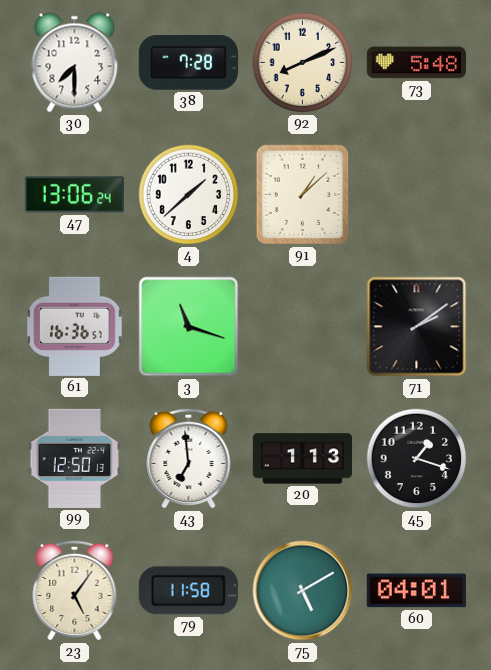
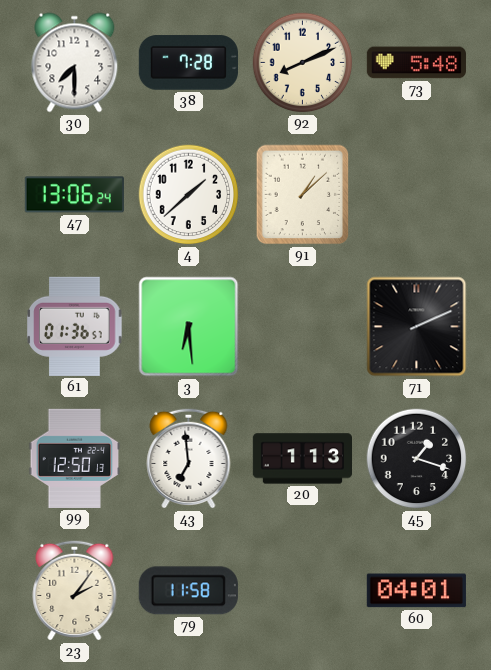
61: 16:36 -> 01:36
3: 11:18 -> 6:29
71: 2:09 -> 2:11
23: 5:06 -> 2:06
75: 5:10 -> none
